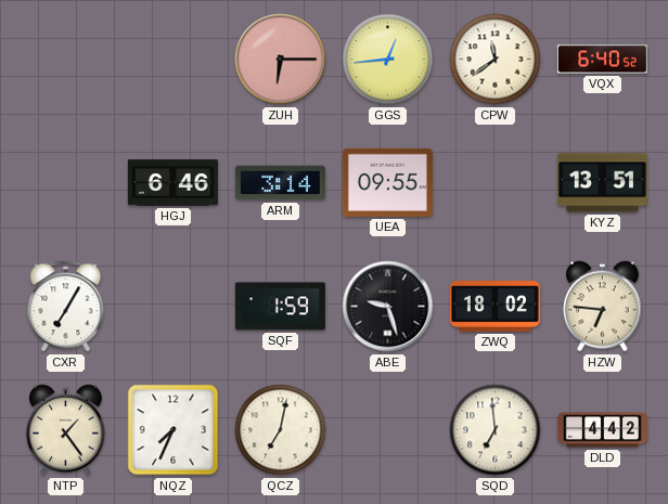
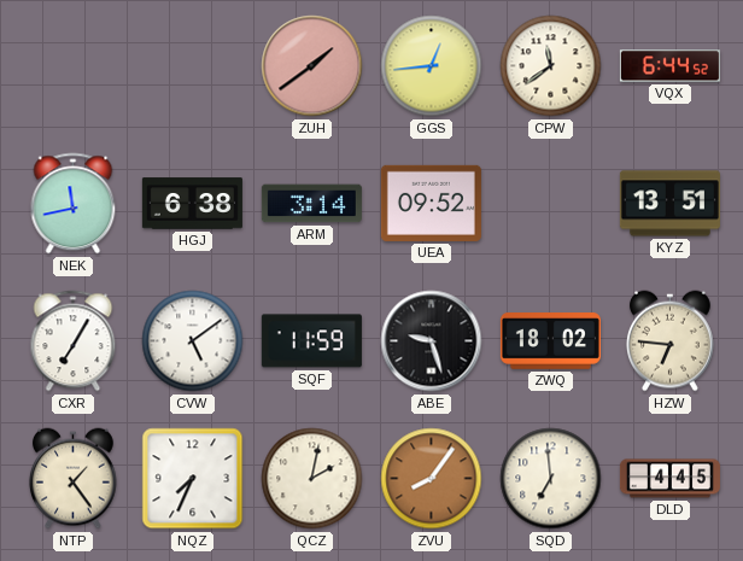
ZUH: 6:15 -> 1:39
VQX: 6:40 -> 6:44
NEK: none -> 11:43
HGJ: 6:46 -> 6:38
UEA: 09:55 -> 09:52
CVW: none -> 5:09
SQF: 1:59 -> 11:59
QCZ: 7:02 -> 2:02
ZVU: none -> 8:06
DLD: 4:42 -> 4:45
